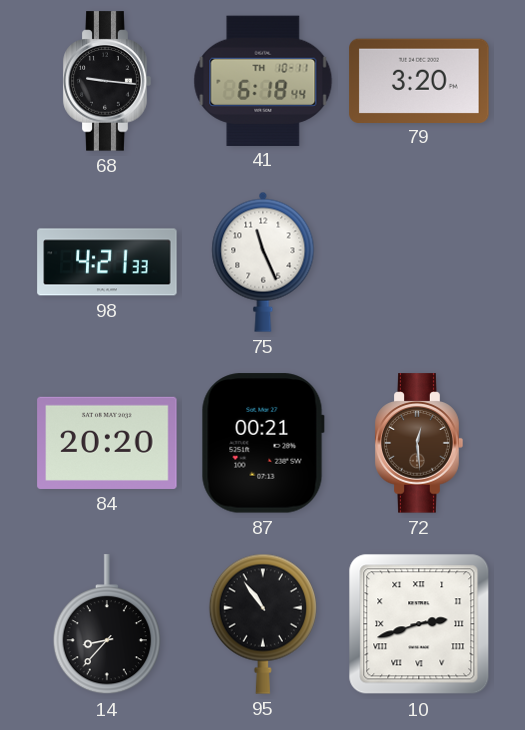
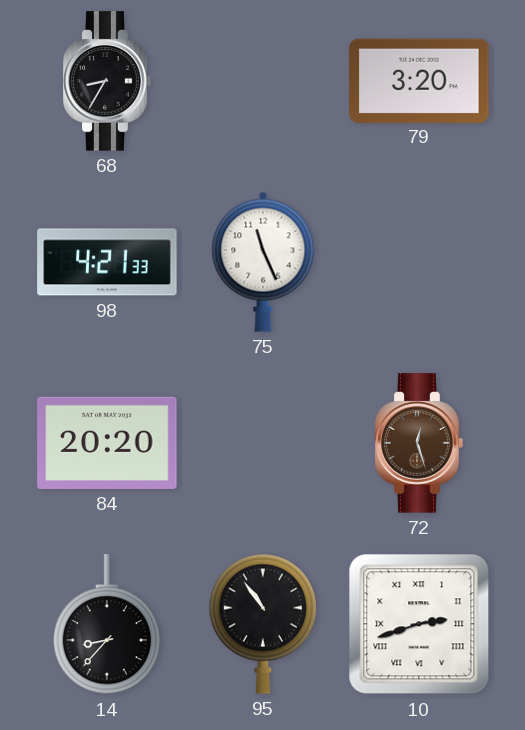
68: 9:16 -> 8:35
41: 6:18 -> none
87: 00:21 -> none
72: 12:29 -> 12:27
